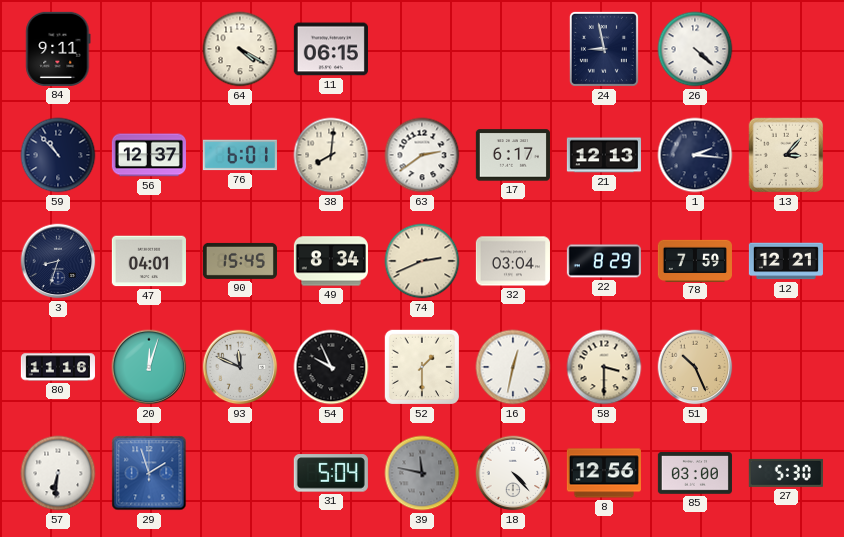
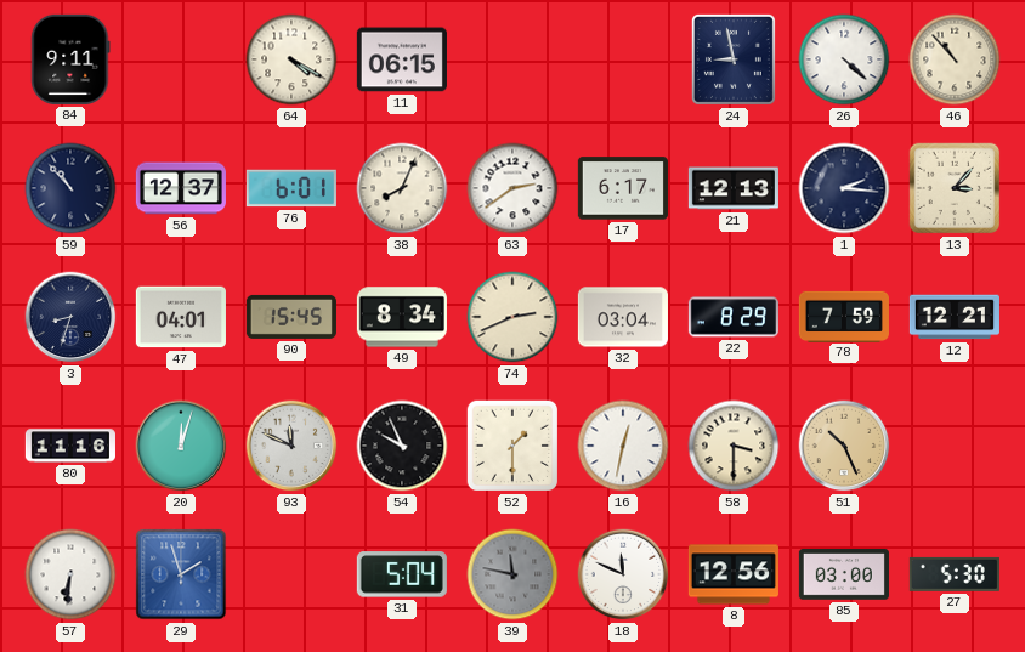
46: none -> 10:53
38: 8:01 -> 8:04
18: 4:23 -> 11:49
